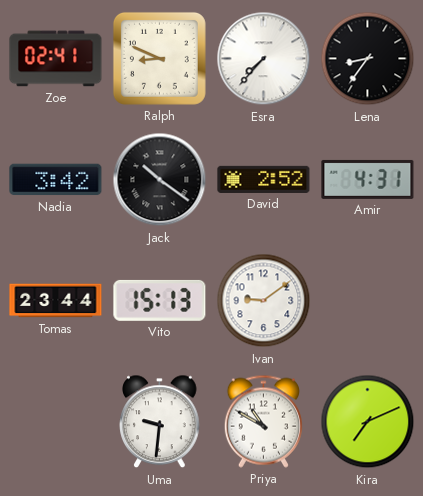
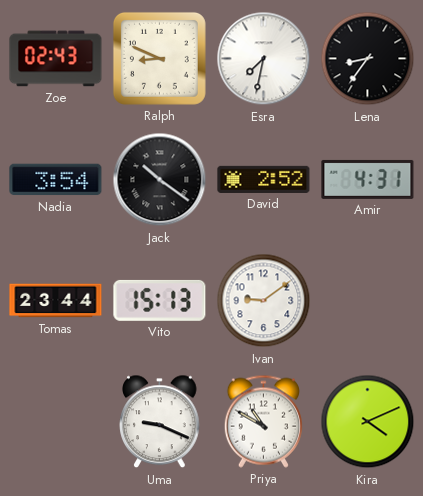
Zoe: 02:41 -> 02:43
Esra: 7:37 -> 7:32
Nadia: 3:42 -> 3:54
Uma: 9:31 -> 9:19
Kira: 7:11 -> 4:11
